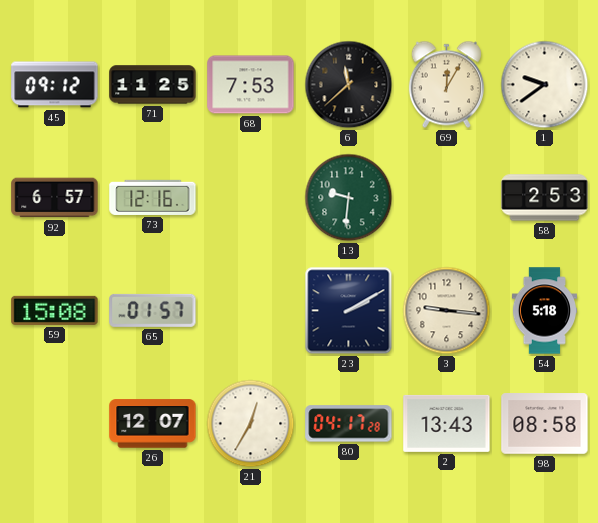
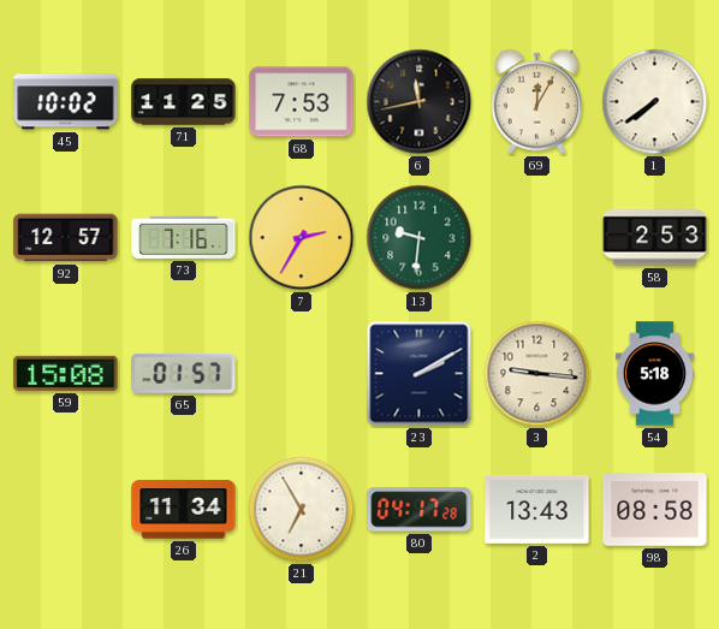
45: 09:12 -> 10:02
6: 11:38 -> 11:43
1: 9:39 -> 7:39
92: 6:57 -> 12:57
73: 12:16 -> 7:16
7: none -> 2:35
26: 12:07 -> 11:34
21: 12:35 -> 6:55
